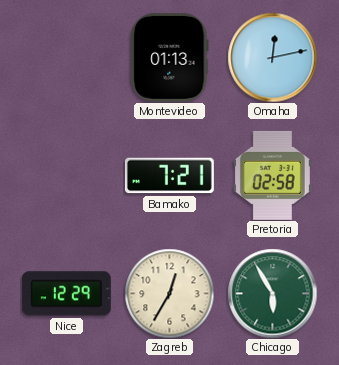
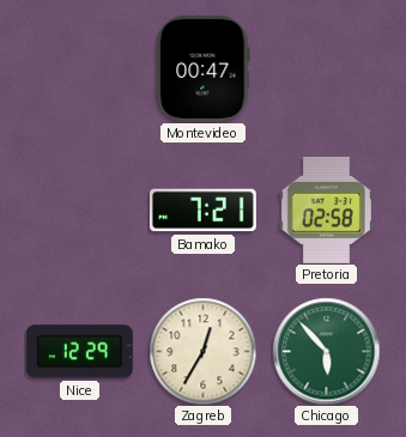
Montevideo: 01:13 -> 00:47
Omaha: 12:13 -> none
Chicago: 5:55 -> 5:53
